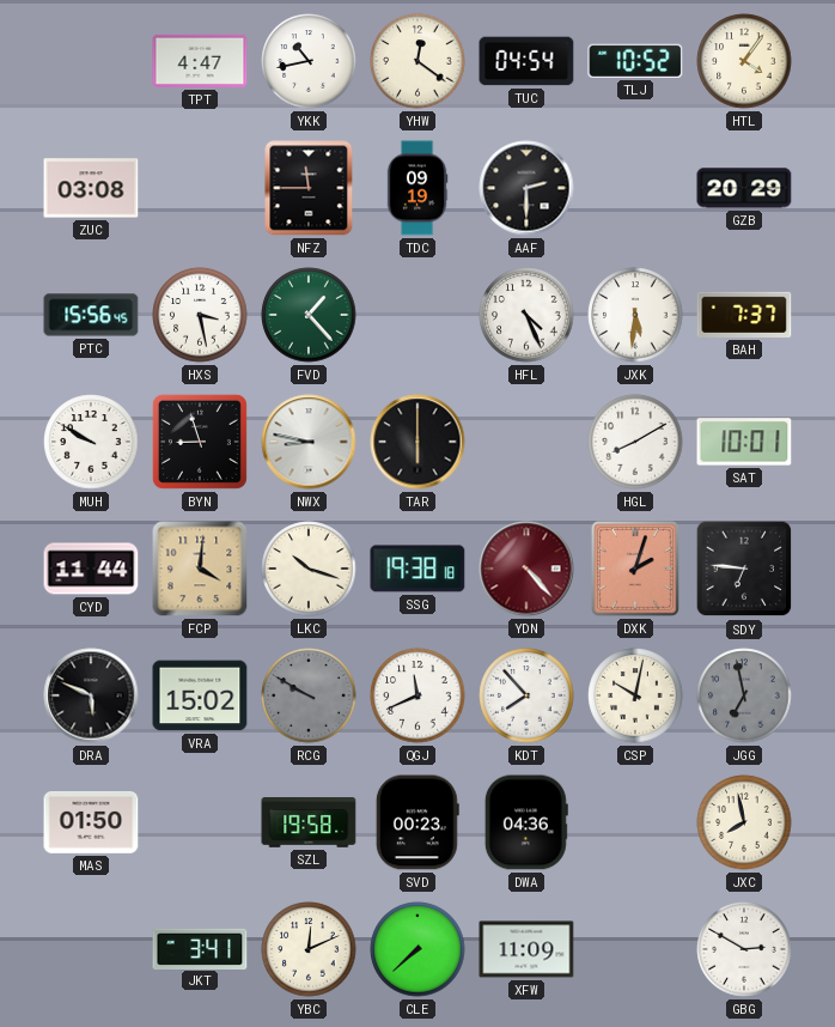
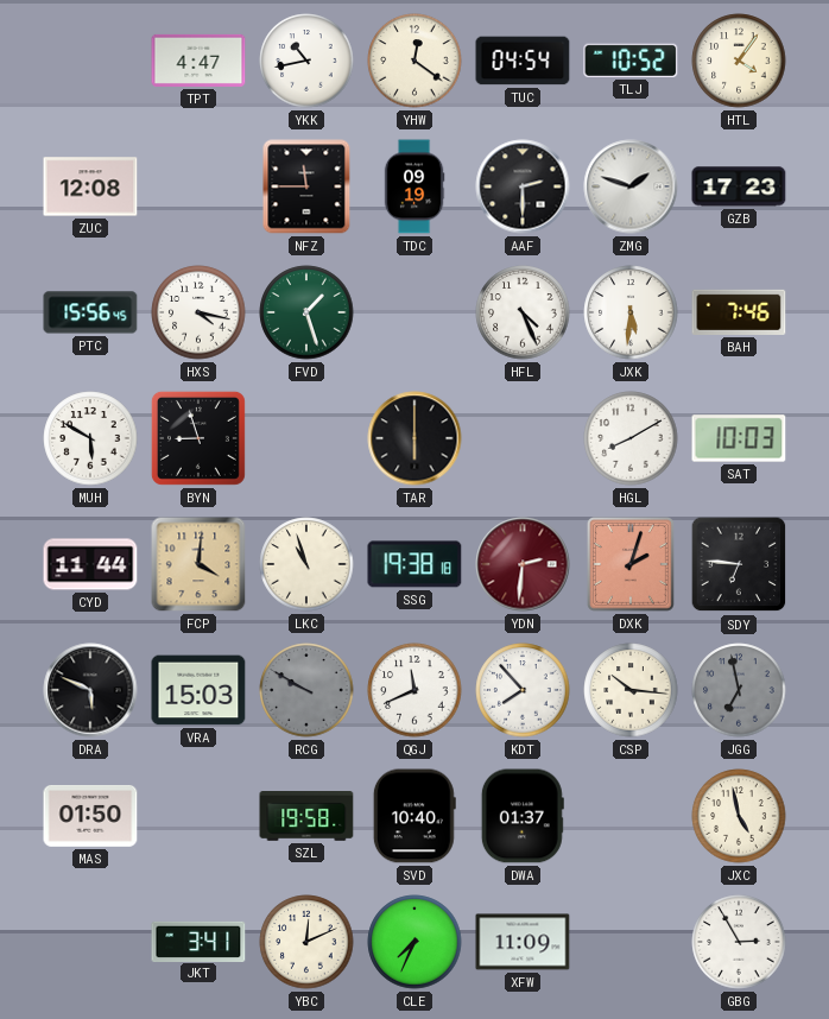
ZUC: 03:08 -> 12:08
ZMG: none -> 1:48
GZB: 20:29 -> 17:23
HXS: 3:28 -> 4:17
FVD: 1:23 -> 1:27
BAH: 7:37 -> 7:46
MUH: 9:50 -> 5:50
NWX: 8:47 -> none
SAT: 10:01 -> 10:03
LKC: 10:18 -> 10:57
YDN: 4:23 -> 2:31
VRA: 15:02 -> 15:03
CSP: 10:02 -> 10:16
SVD: 00:23 -> 10:40
DWA: 04:36 -> 01:37
JXC: 7:58 -> 4:58
CLE: 7:38 -> 7:34
GBG: 2:50 -> 2:55
